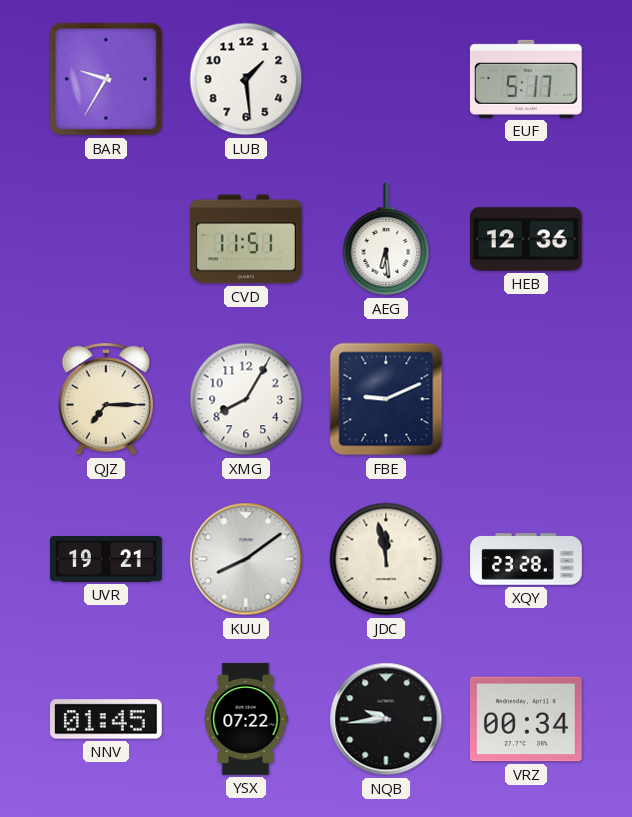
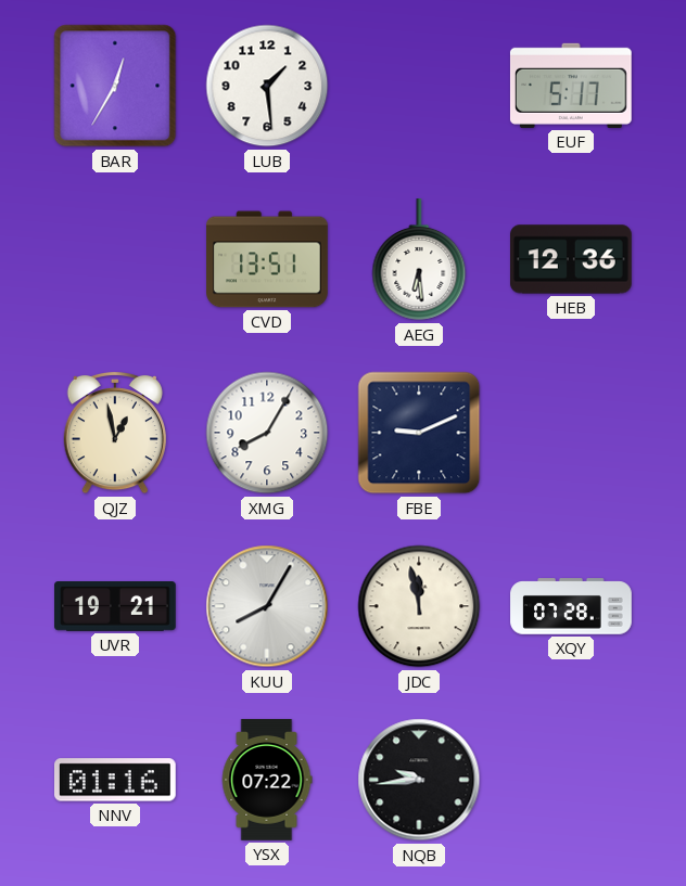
BAR: 9:35 -> 12:35
CVD: 11:51 -> 13:51
QJZ: 7:15 -> 12:58
KUU: 8:09 -> 8:05
XQY: 23:28 -> 07:28
NNV: 01:45 -> 01:16
VRZ: 00:34 -> none
